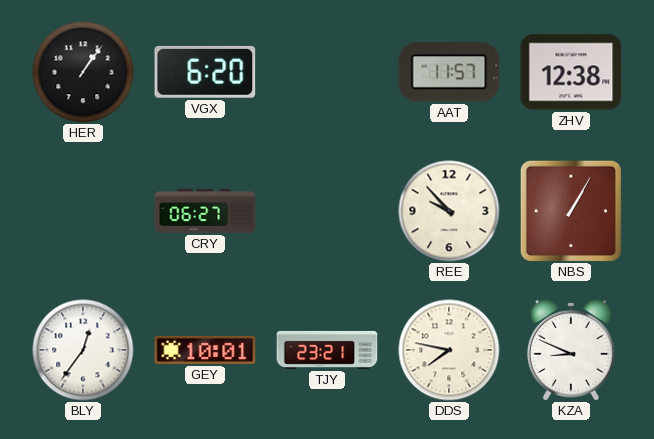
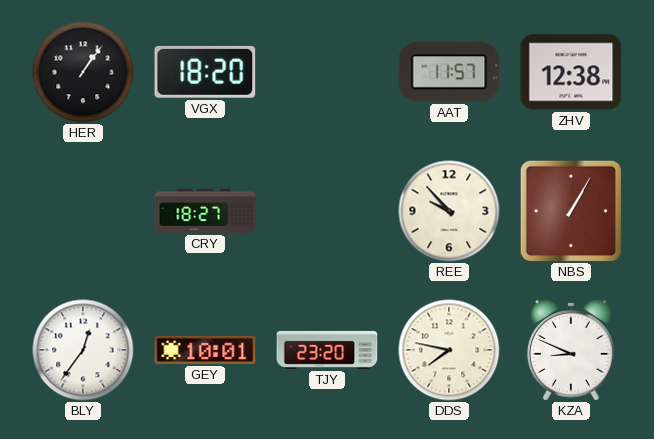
VGX: 6:20 -> 18:20
CRY: 06:27 -> 18:27
TJY: 23:21 -> 23:20
